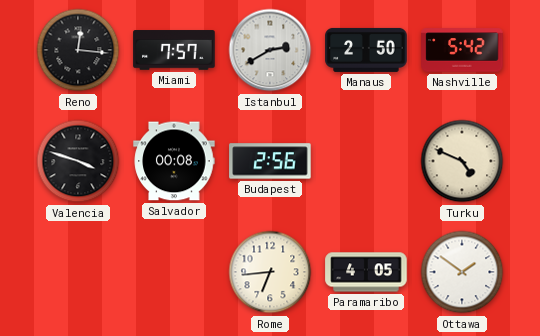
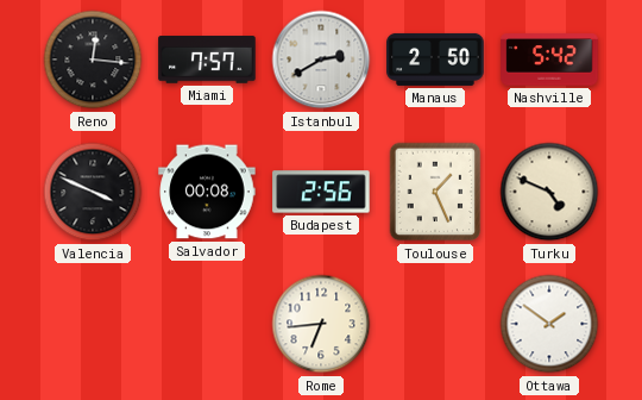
Valencia: 3:48 -> 3:49
Toulouse: none -> 1:26
Paramaribo: 4:05 -> none
